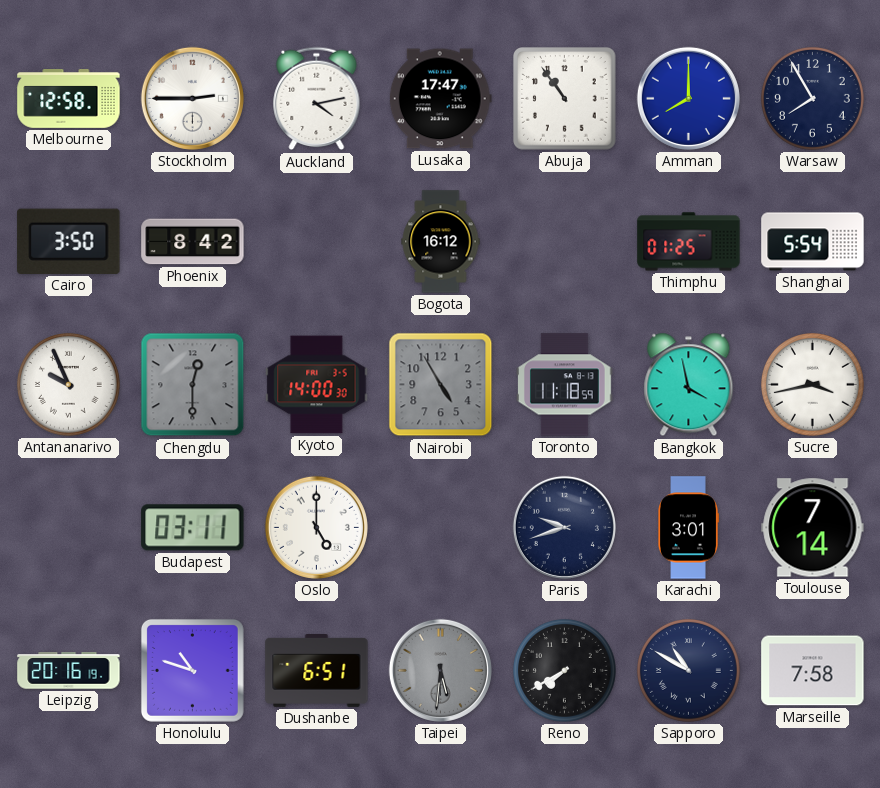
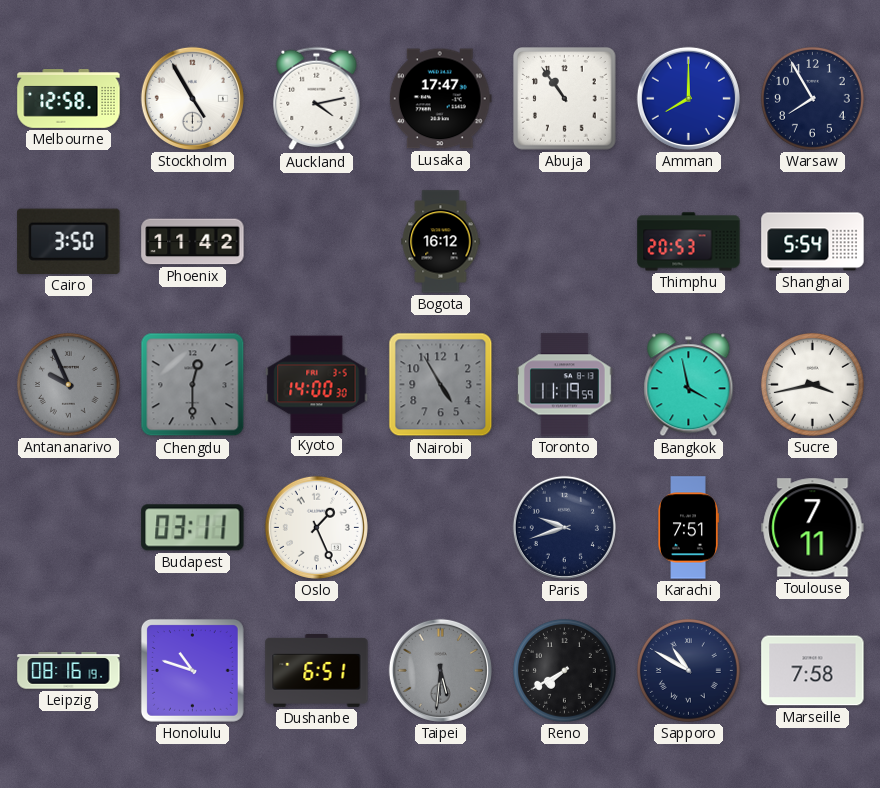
Stockholm: 2:45 -> 4:55
Phoenix: 8:42 -> 11:42
Thimphu: 01:25 -> 20:53
Antananarivo dial: white -> grey
Toronto: 11:18 -> 11:19
Oslo: 5:00 -> 1:26
Karachi: 3:01 -> 7:51
Toulouse: 7:14 -> 7:11
Leipzig: 20:16 -> 08:16
